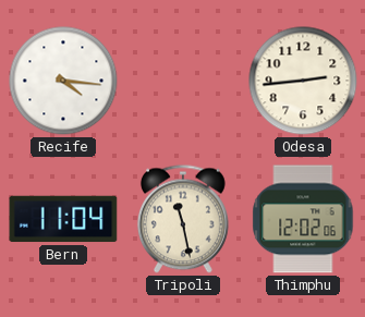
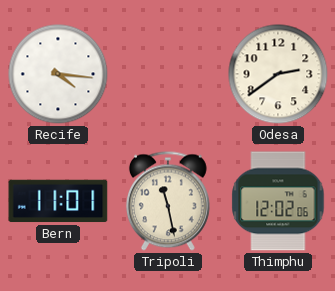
Odesa: 2:44 -> 2:39
Bern: 11:04 -> 11:01
